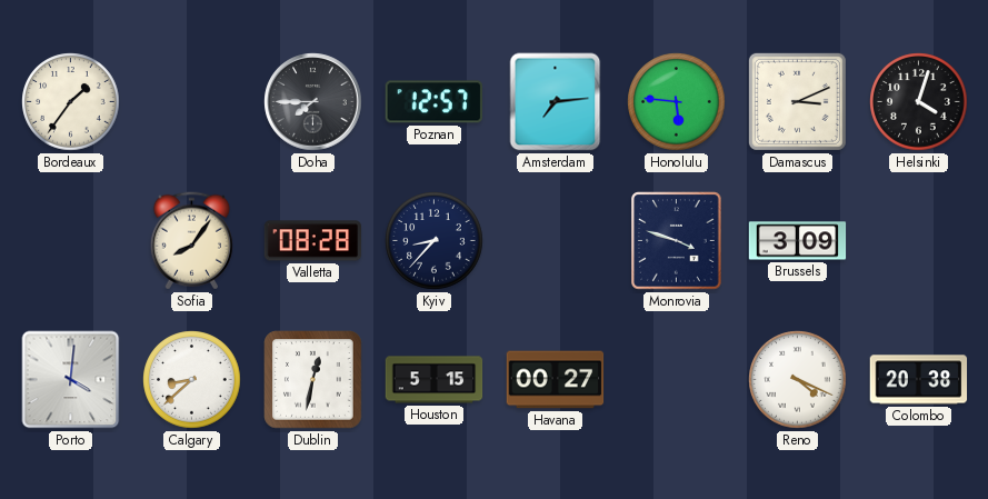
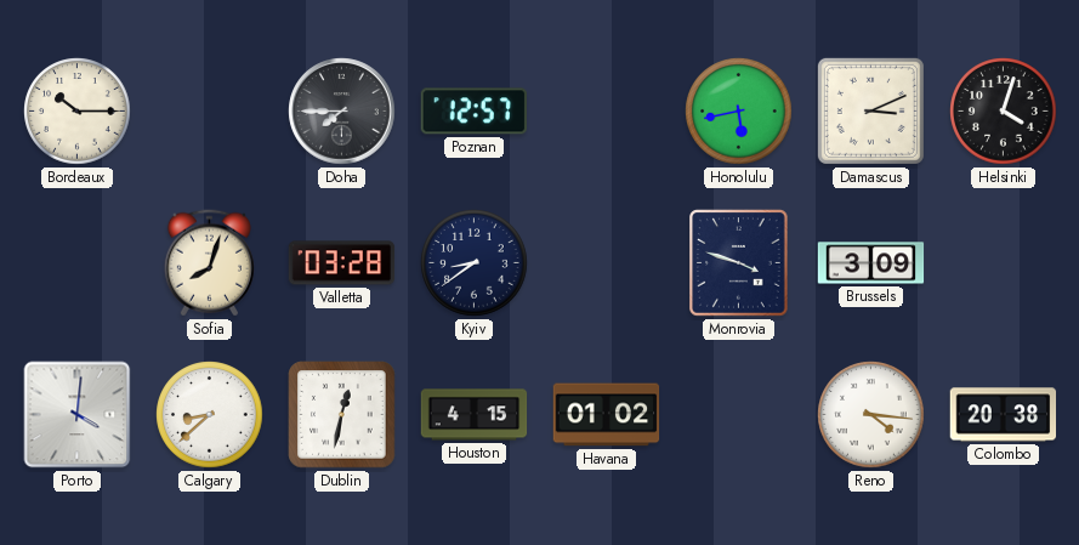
Bordeaux: 1:36 -> 10:15
Amsterdam: 7:14 -> none
Honolulu: 5:46 -> 5:43
Sofia: 8:06 -> 8:03
Valletta: 08:28 -> 03:28
Kyiv: 8:37 -> 8:39
Houston: 5:15 -> 4:15
Havana: 00:27 -> 01:02
Reno: 4:19 -> 4:16
